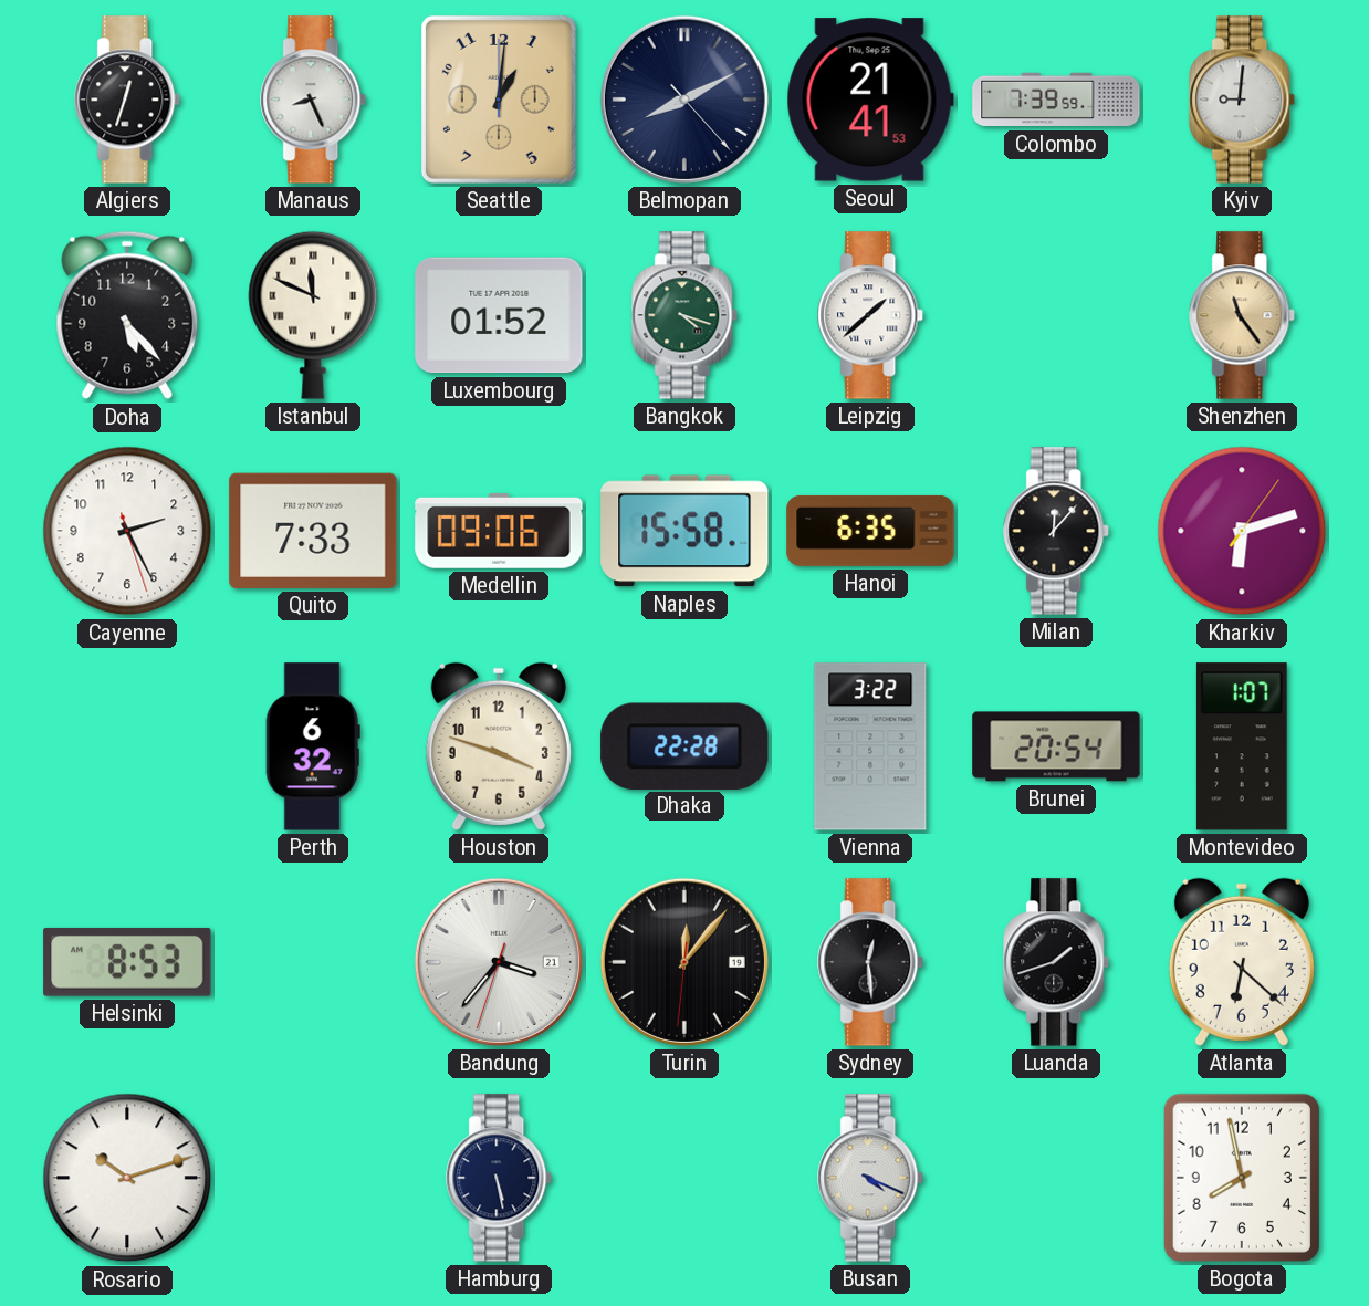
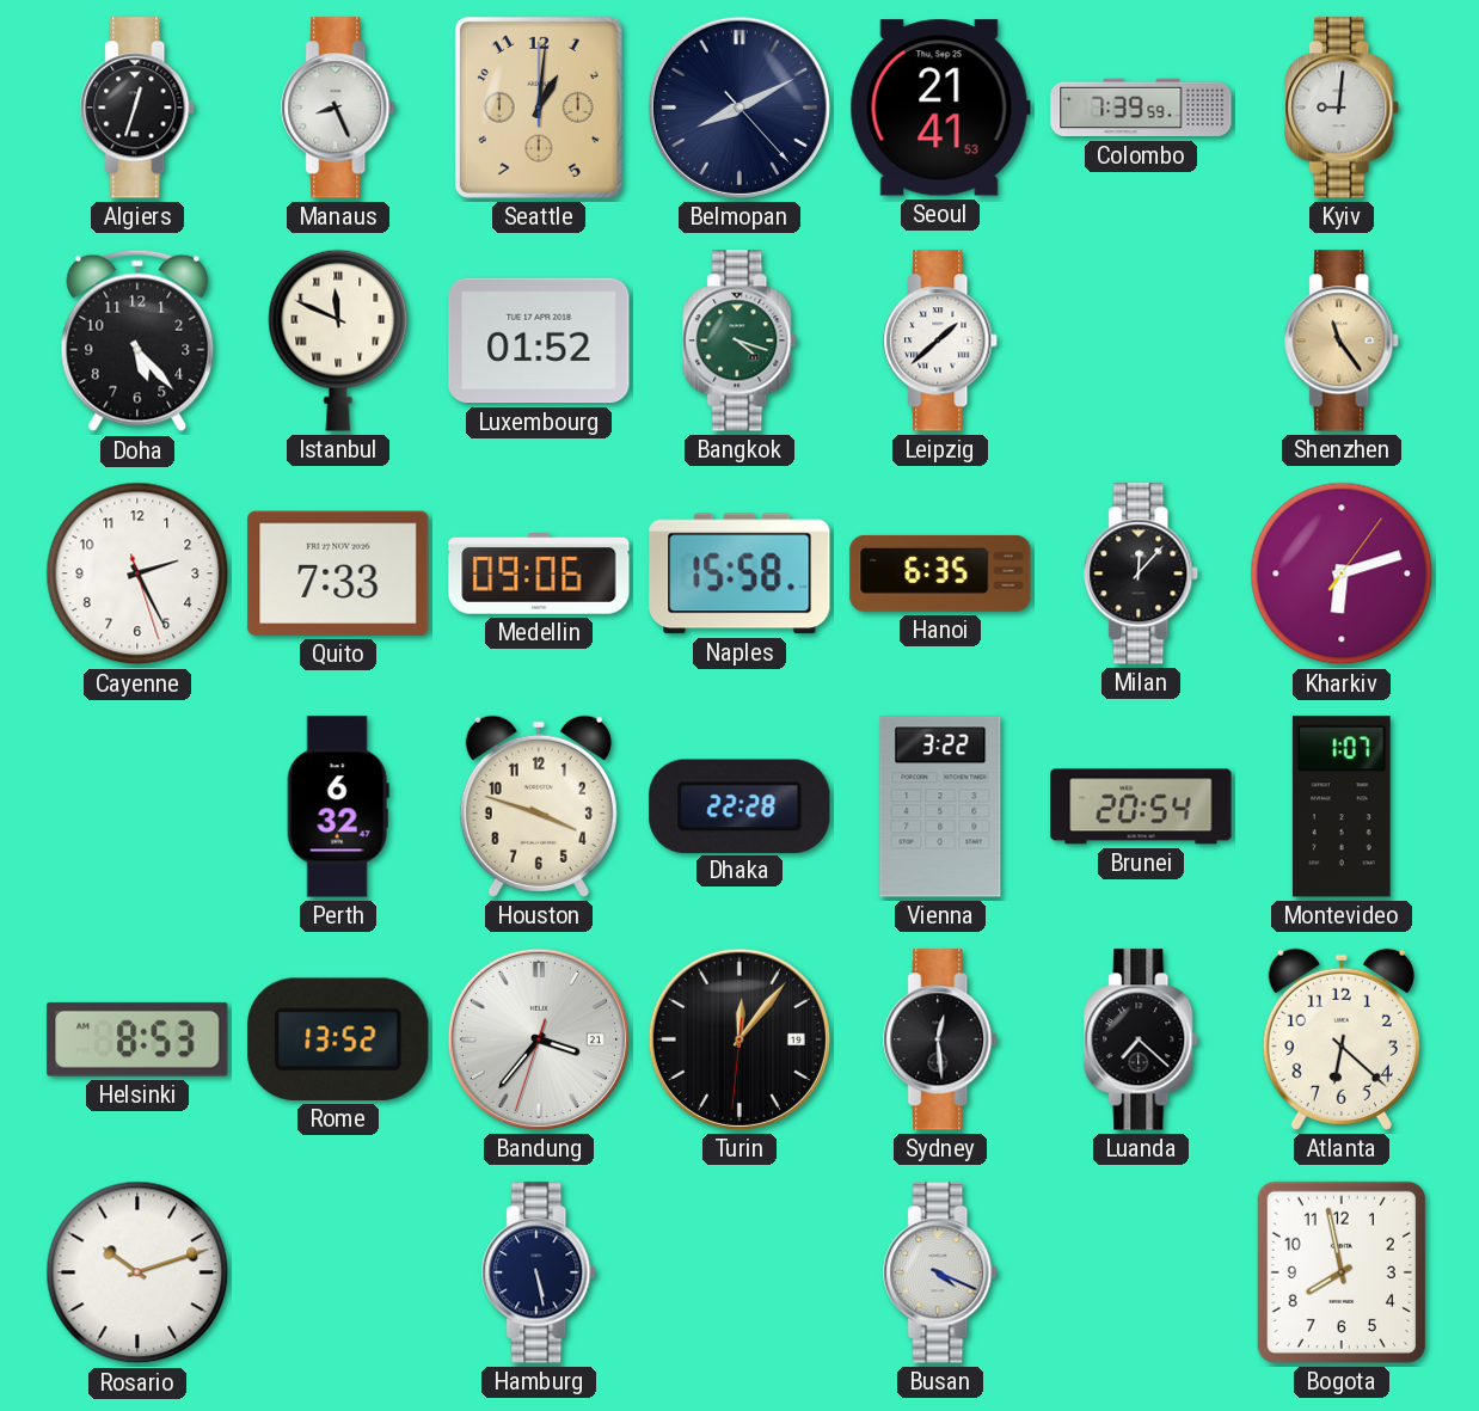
Rome: none -> 13:52
Luanda: 1:42 -> 7:22
